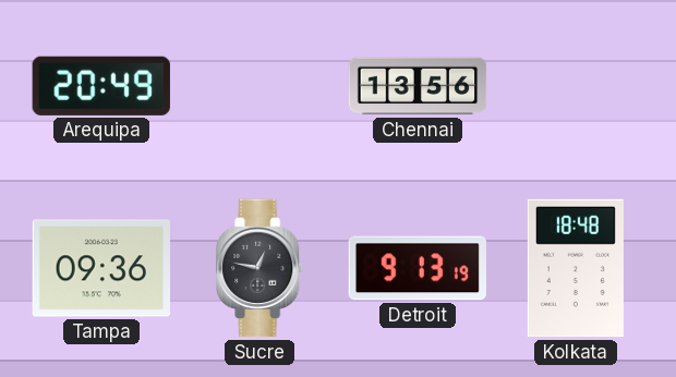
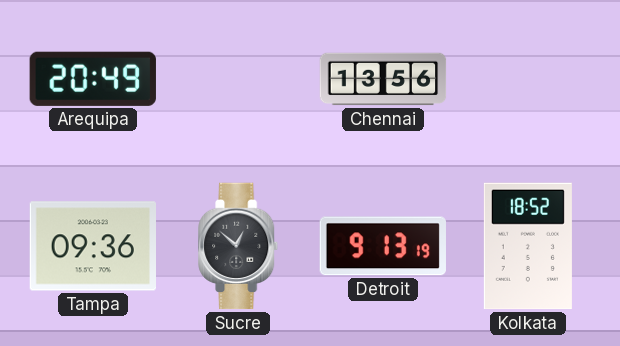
Sucre: 12:47 -> 12:52
Kolkata: 18:48 -> 18:52
